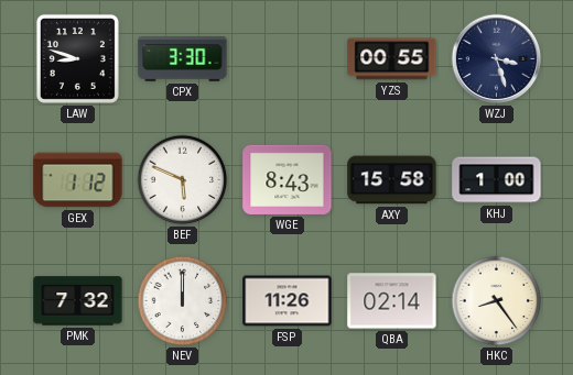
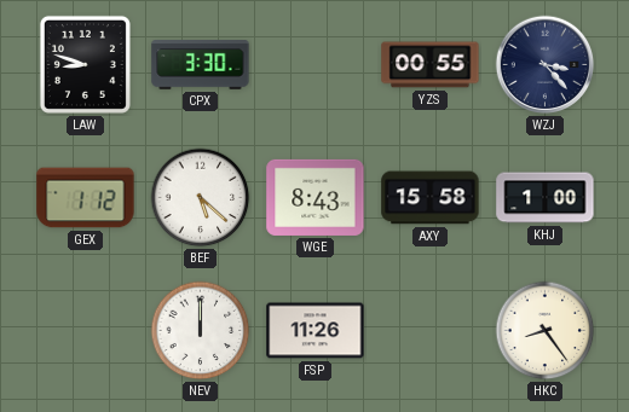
WZJ: 3:27 -> 3:23
BEF: 5:49 -> 5:22
PMK: 7:32 -> none
QBA: 02:14 -> none
